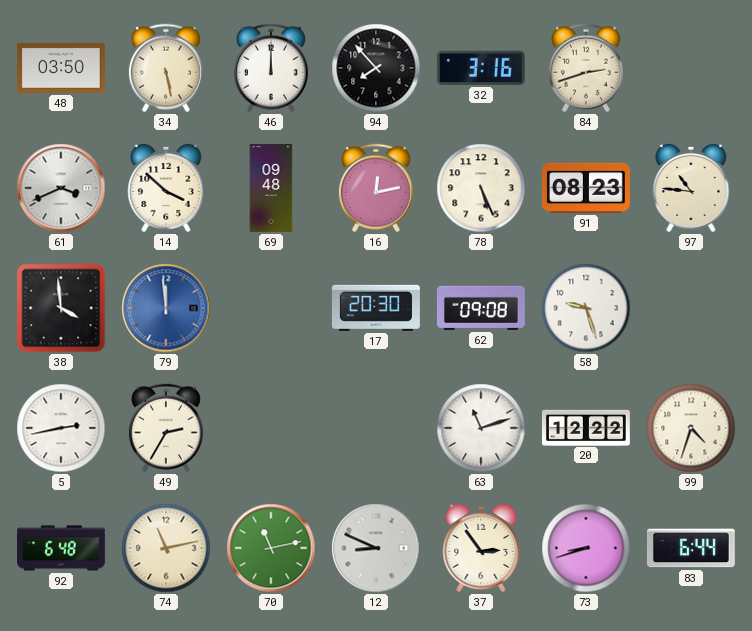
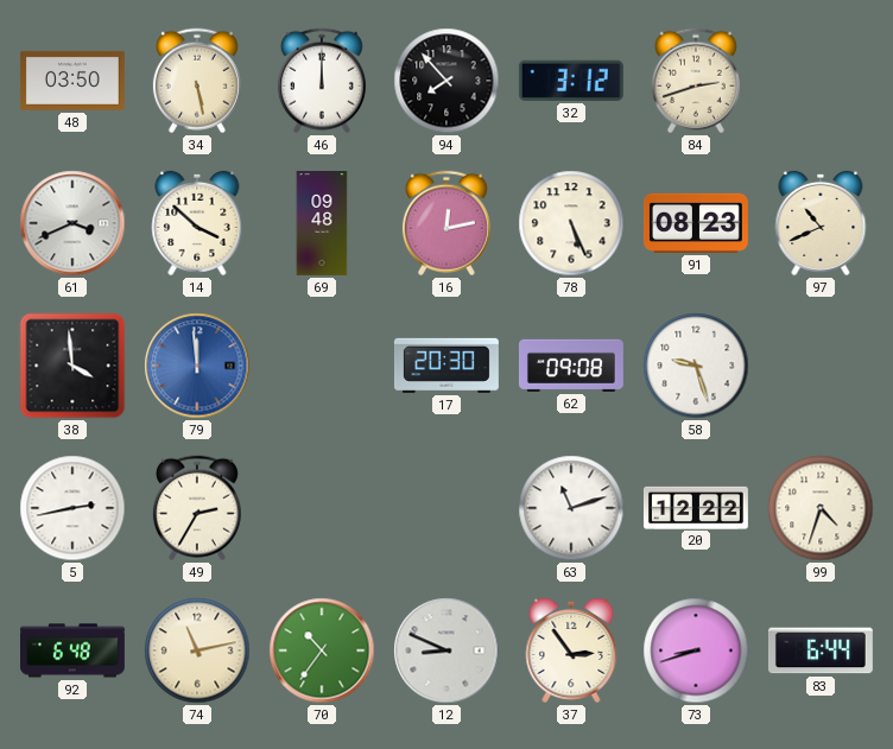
32: 3:16 -> 3:12
97: 10:46 -> 10:41
70: 11:13 -> 10:36
